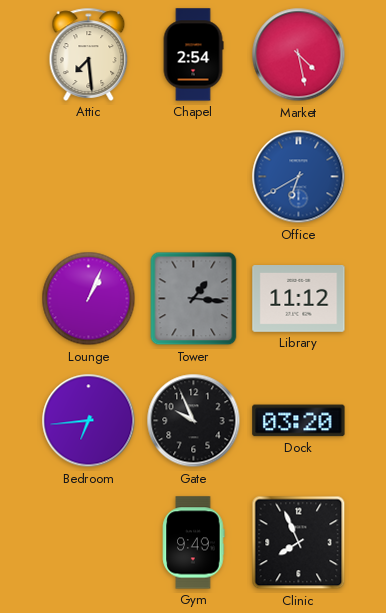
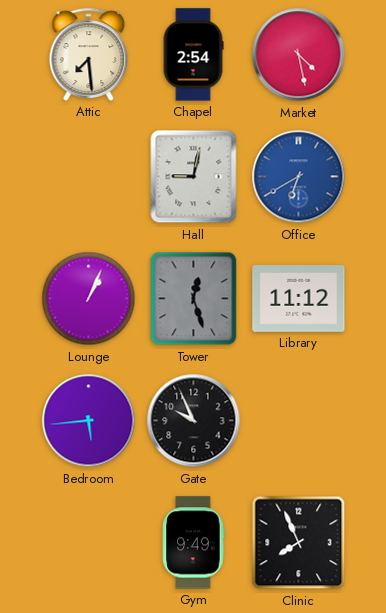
Hall: none -> 9:02
Tower: 1:16 -> 12:27
Bedroom: 6:44 -> 5:44
Dock: 03:20 -> none
